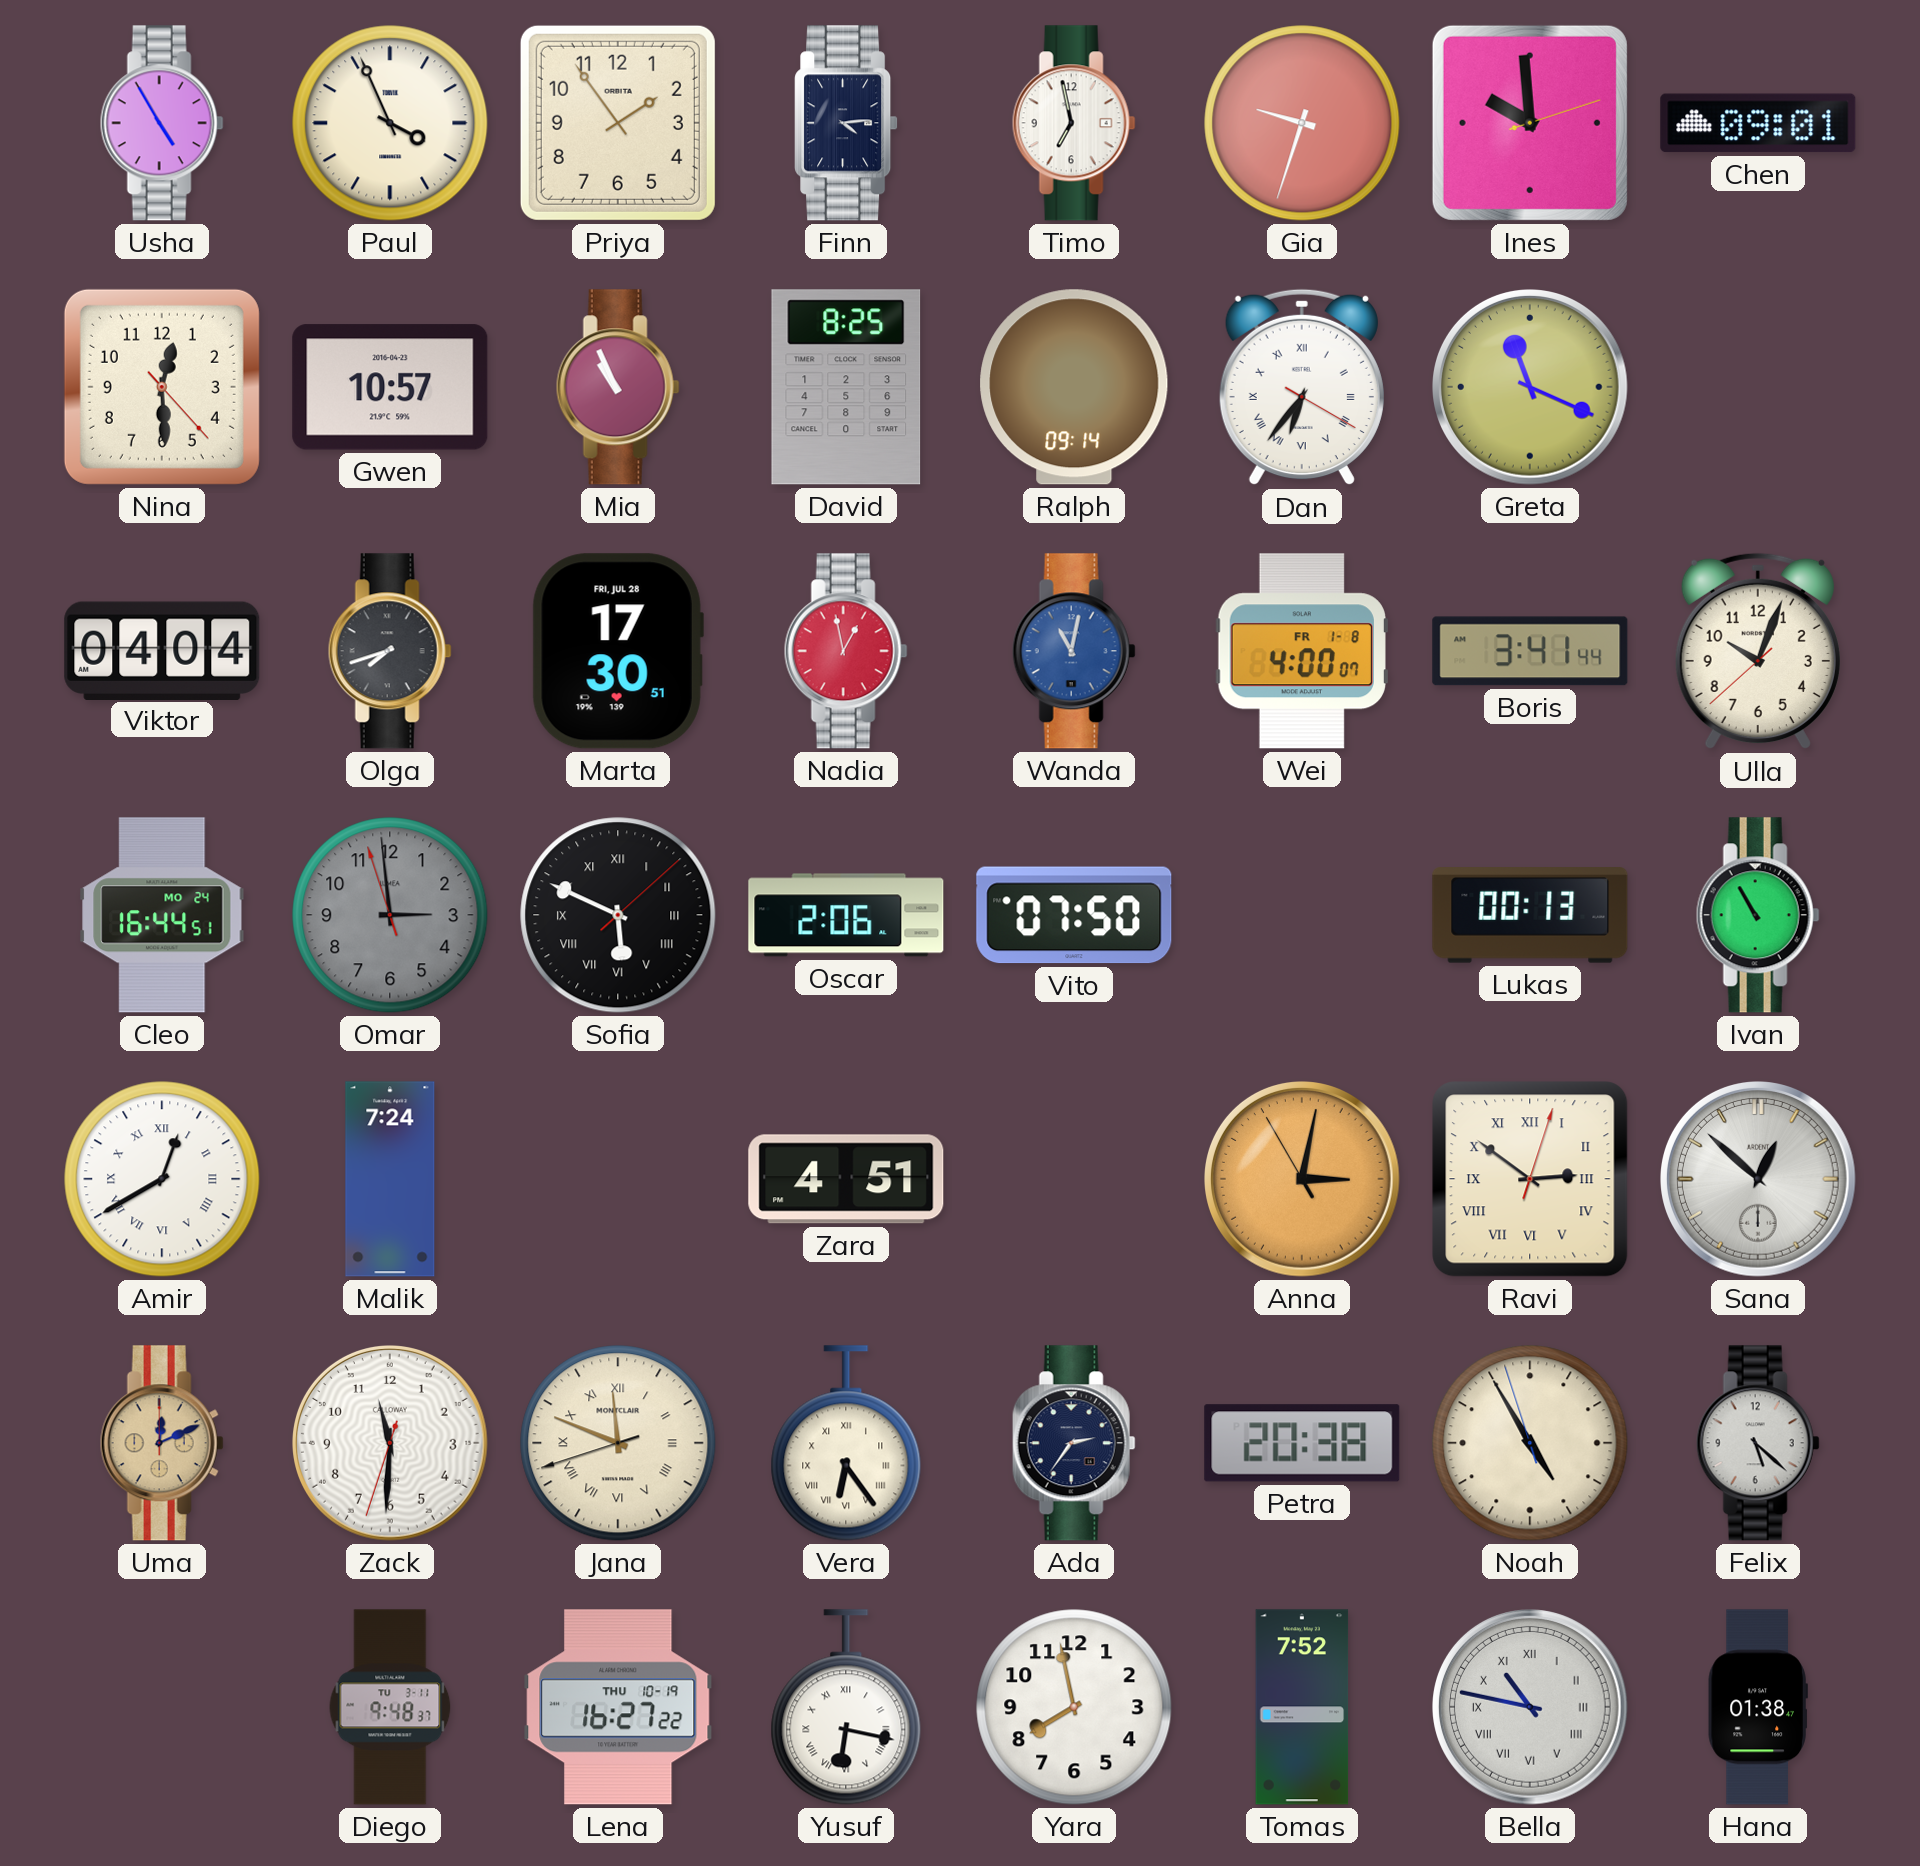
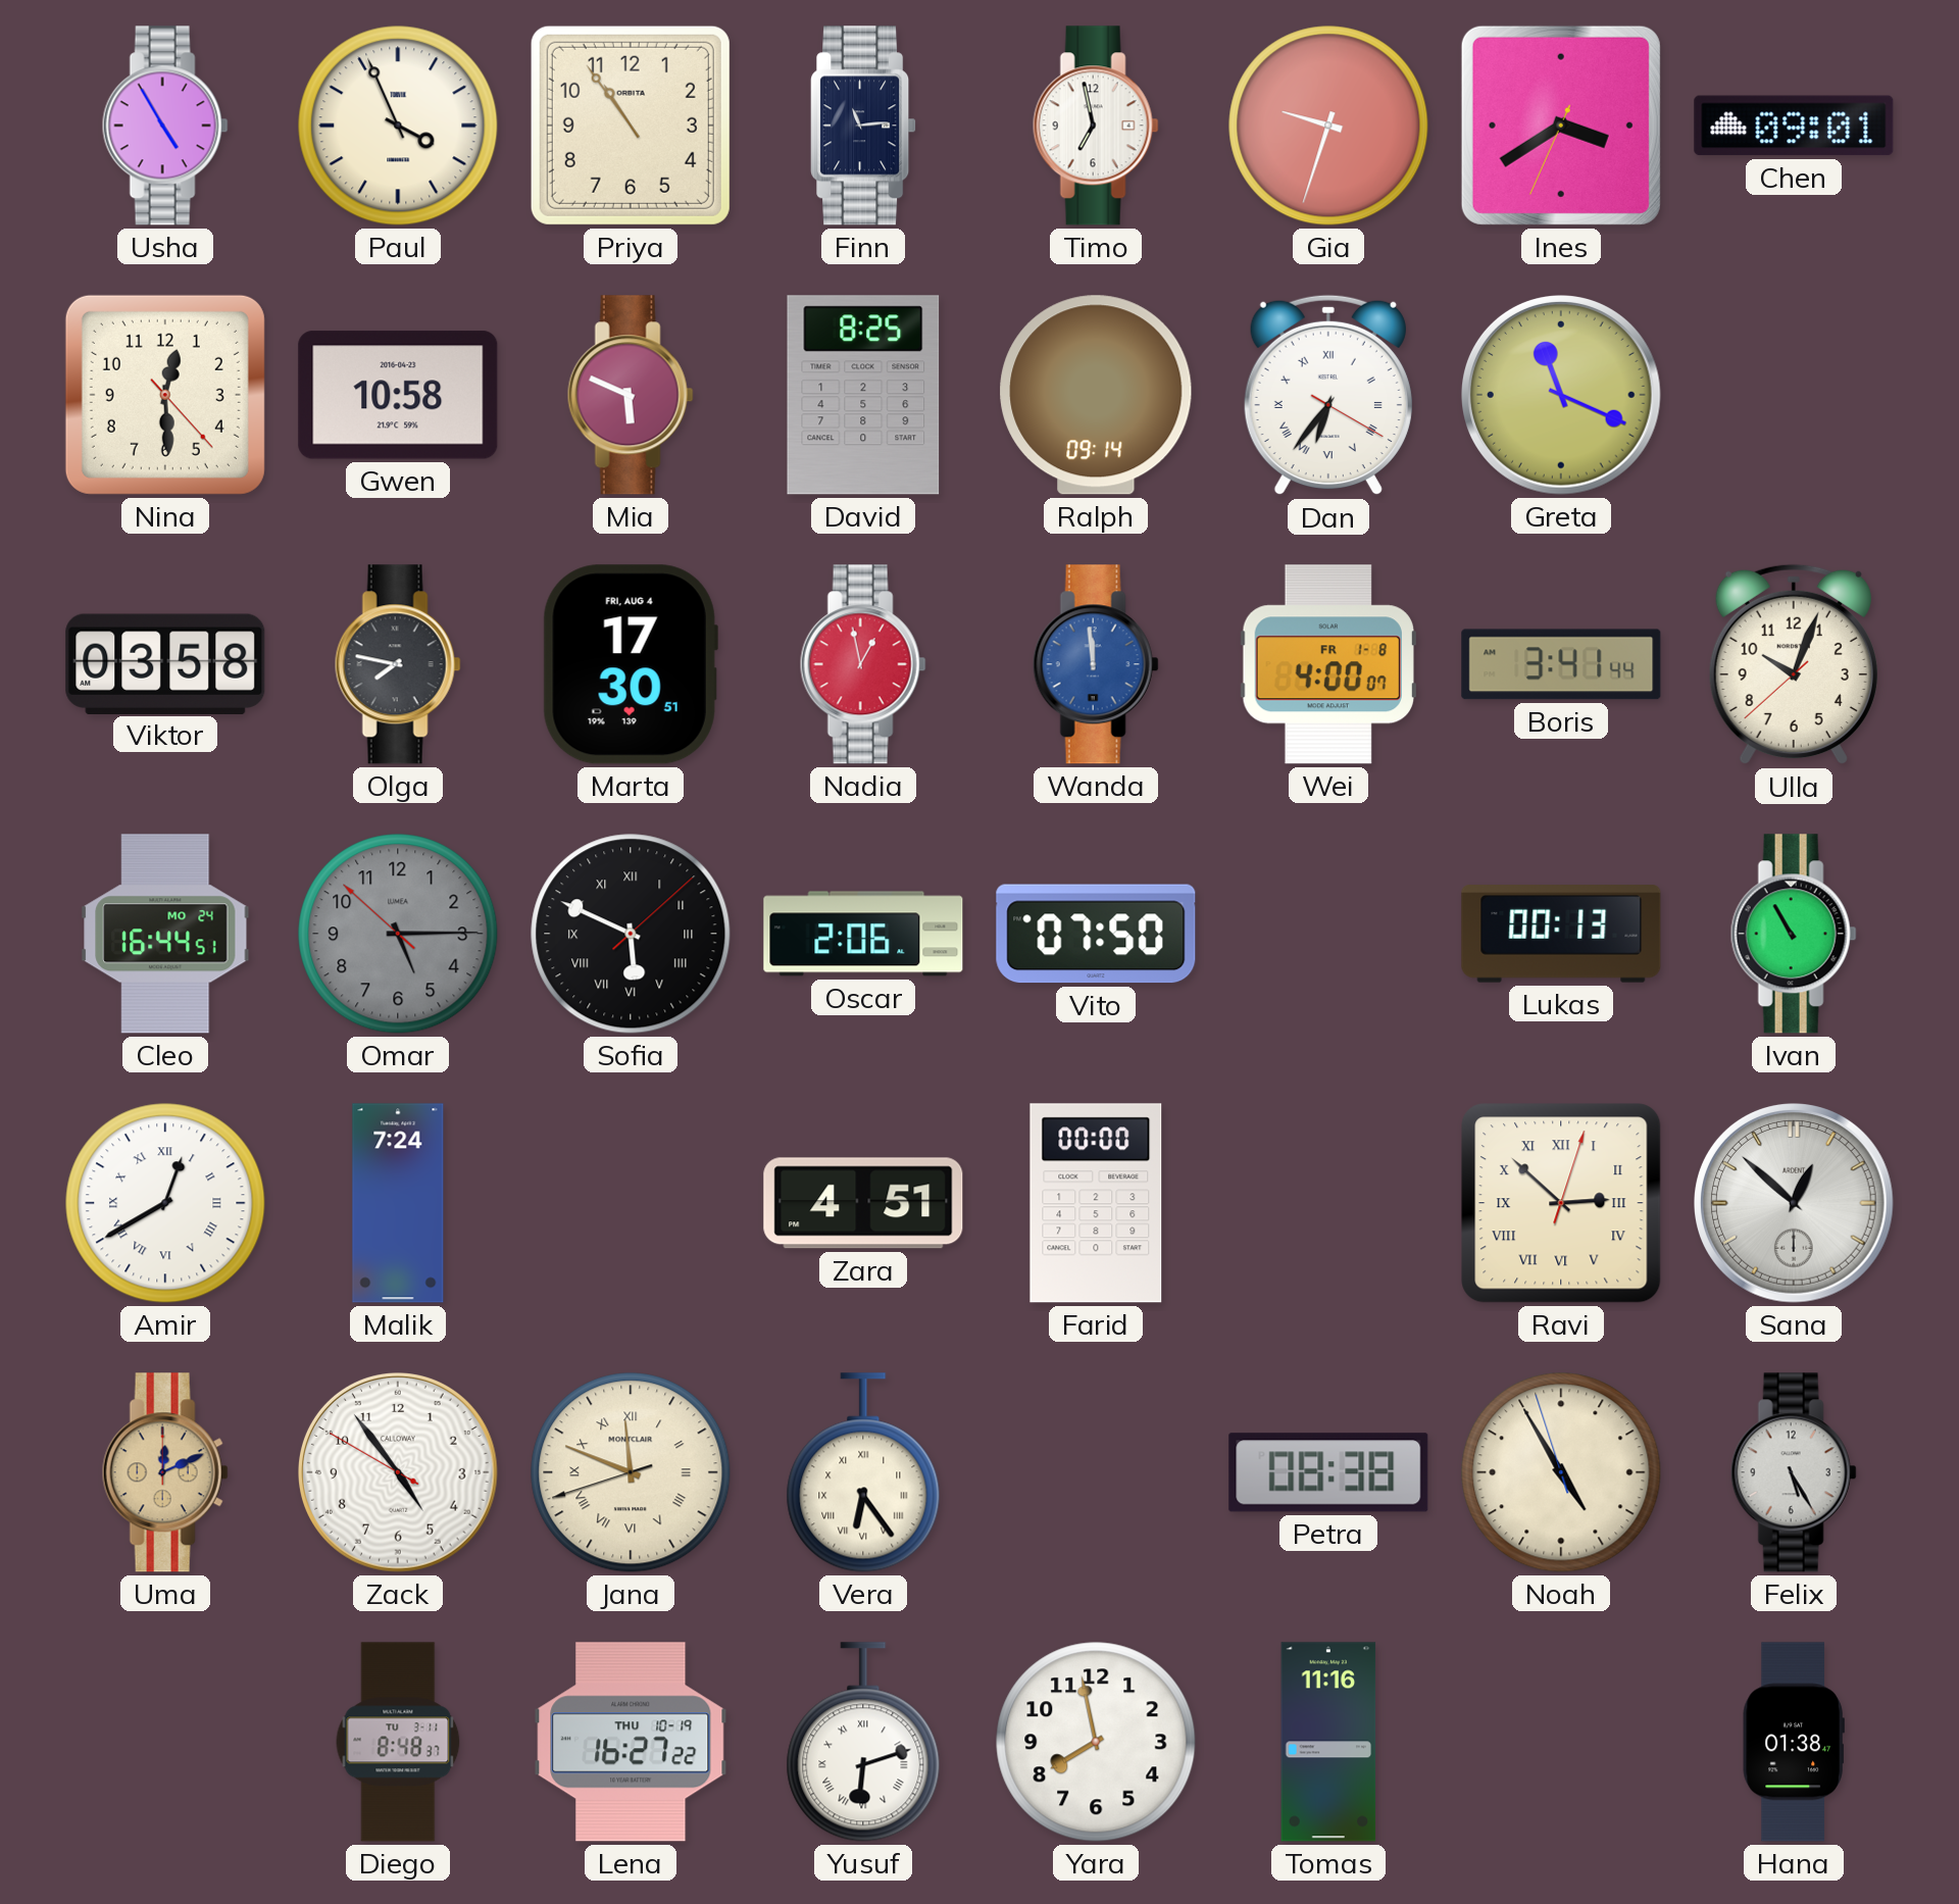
Priya: 1:54 -> 10:54
Finn: 4:14 -> 11:14
Ines: 9:59 -> 3:39
Gwen: 10:57 -> 10:58
Mia: 10:56 -> 5:49
Viktor: 04:04 -> 03:58
Olga: 7:42 -> 7:47
Marta date: FRI, JUL 28 -> FRI, AUG 4
Wanda: 11:02 -> 11:59
Omar: 2:58 -> 5:14
Farid: none -> 00:00
Anna: 3:01 -> none
Ravi: 2:51 -> 2:52
Zack: 11:30 -> 4:53
Ada: 2:36 -> none
Petra: 20:38 -> 08:38
Felix: 5:22 -> 5:25
Diego: 9:48 -> 8:48
Yusuf: 6:17 -> 6:12
Tomas: 7:52 -> 11:16
Bella: 10:47 -> none
